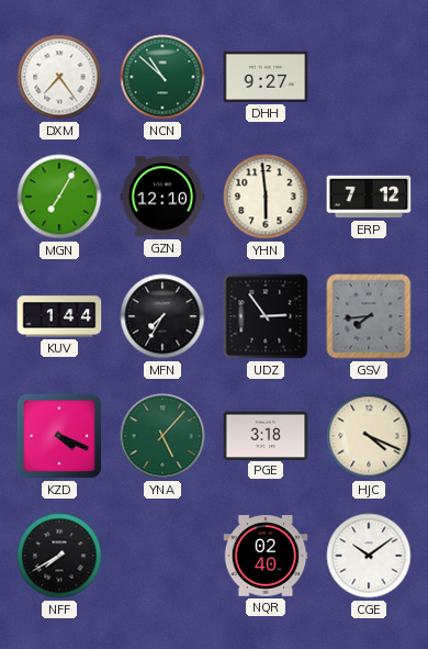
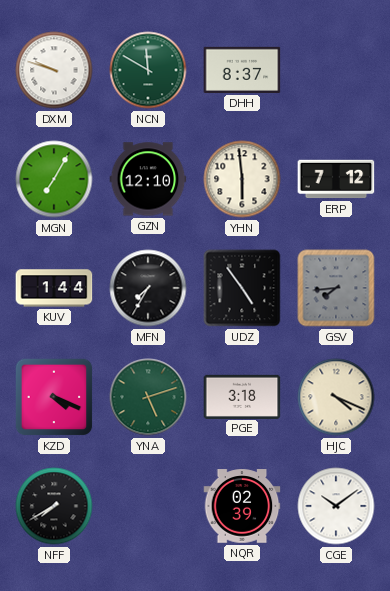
DXM: 7:24 -> 9:48
NCN: 10:52 -> 11:50
DHH: 9:27 -> 8:37
UDZ: 2:54 -> 4:54
YNA: 5:07 -> 5:12
NQR: 02:40 -> 02:39
